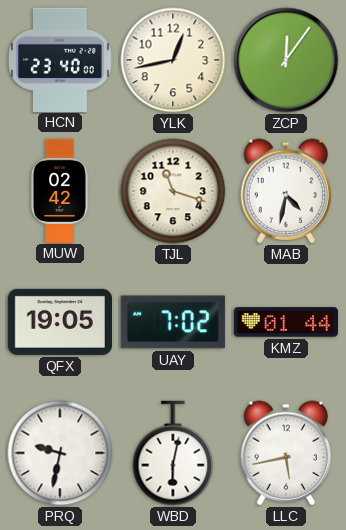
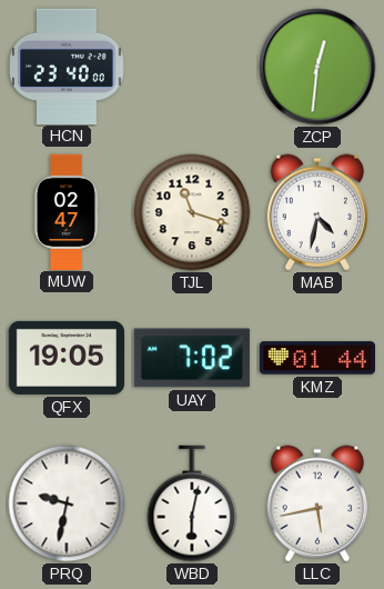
YLK: 12:43 -> none
ZCP: 12:06 -> 12:31
MUW: 02:42 -> 02:47
